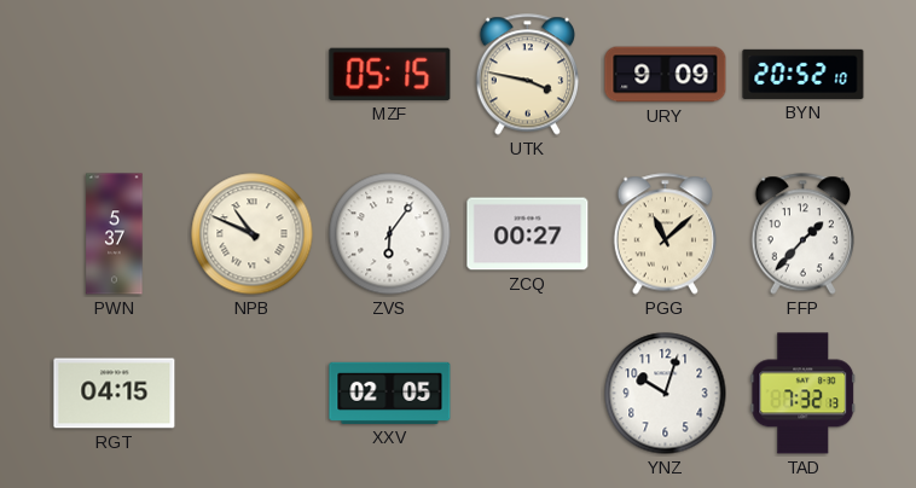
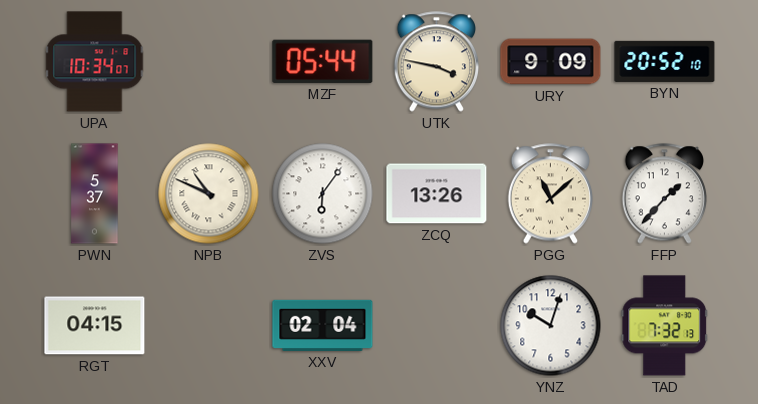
UPA: none -> 10:34
MZF: 05:15 -> 05:44
ZCQ: 00:27 -> 13:26
XXV: 02:05 -> 02:04
